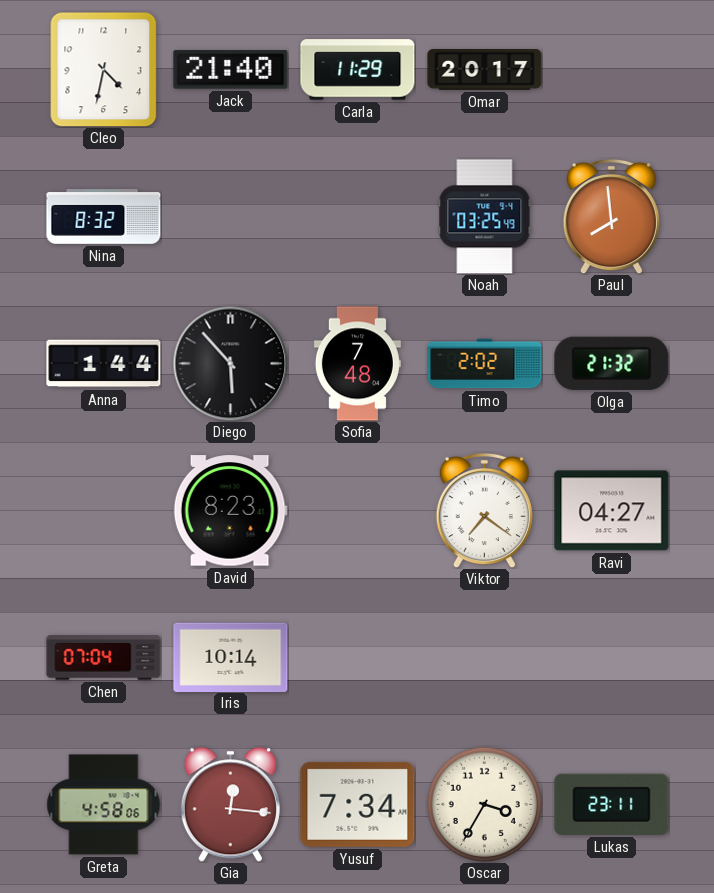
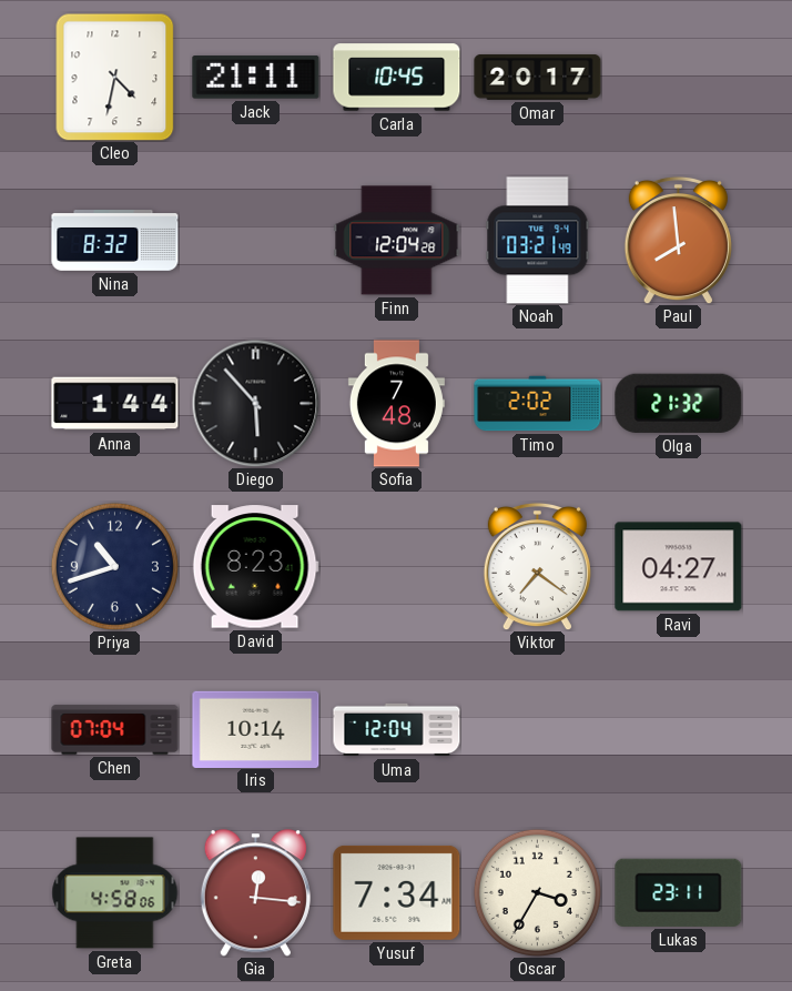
Jack: 21:40 -> 21:11
Carla: 11:29 -> 10:45
Finn: none -> 12:04
Noah: 03:25 -> 03:21
Priya: none -> 10:42
Uma: none -> 12:04
